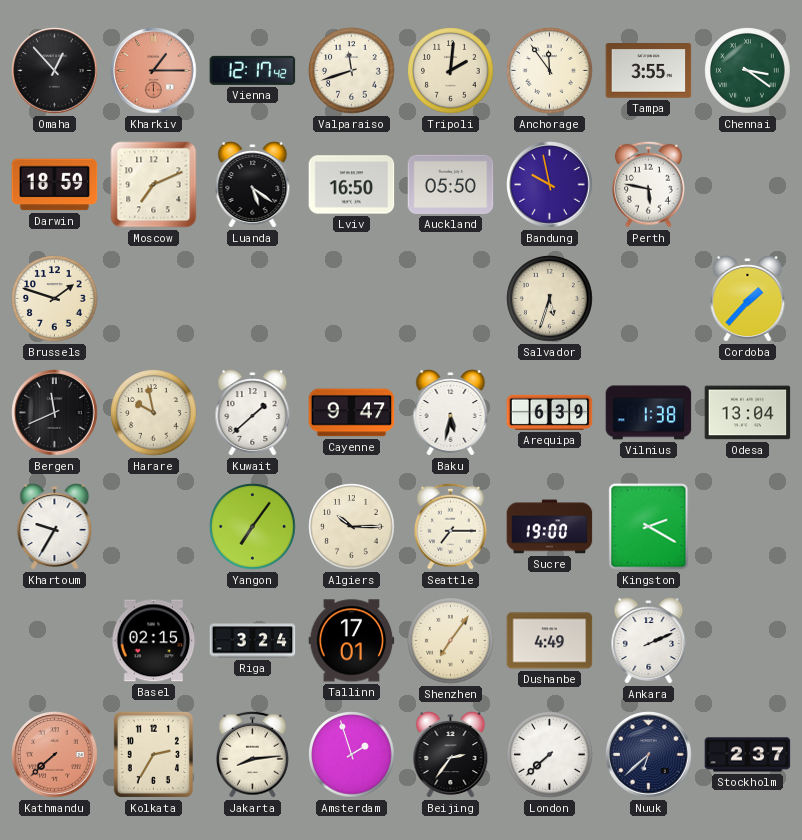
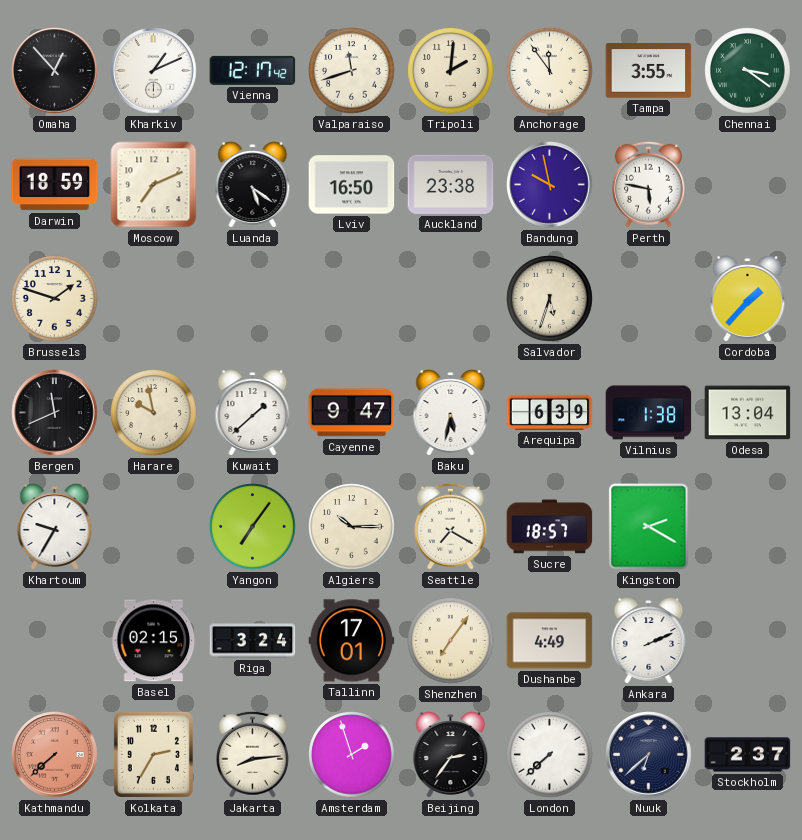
Kharkiv: 1:15 -> 1:11
Kharkiv dial: salmon -> white
Auckland: 05:50 -> 23:38
Seattle: 7:15 -> 7:20
Sucre: 19:00 -> 18:57
